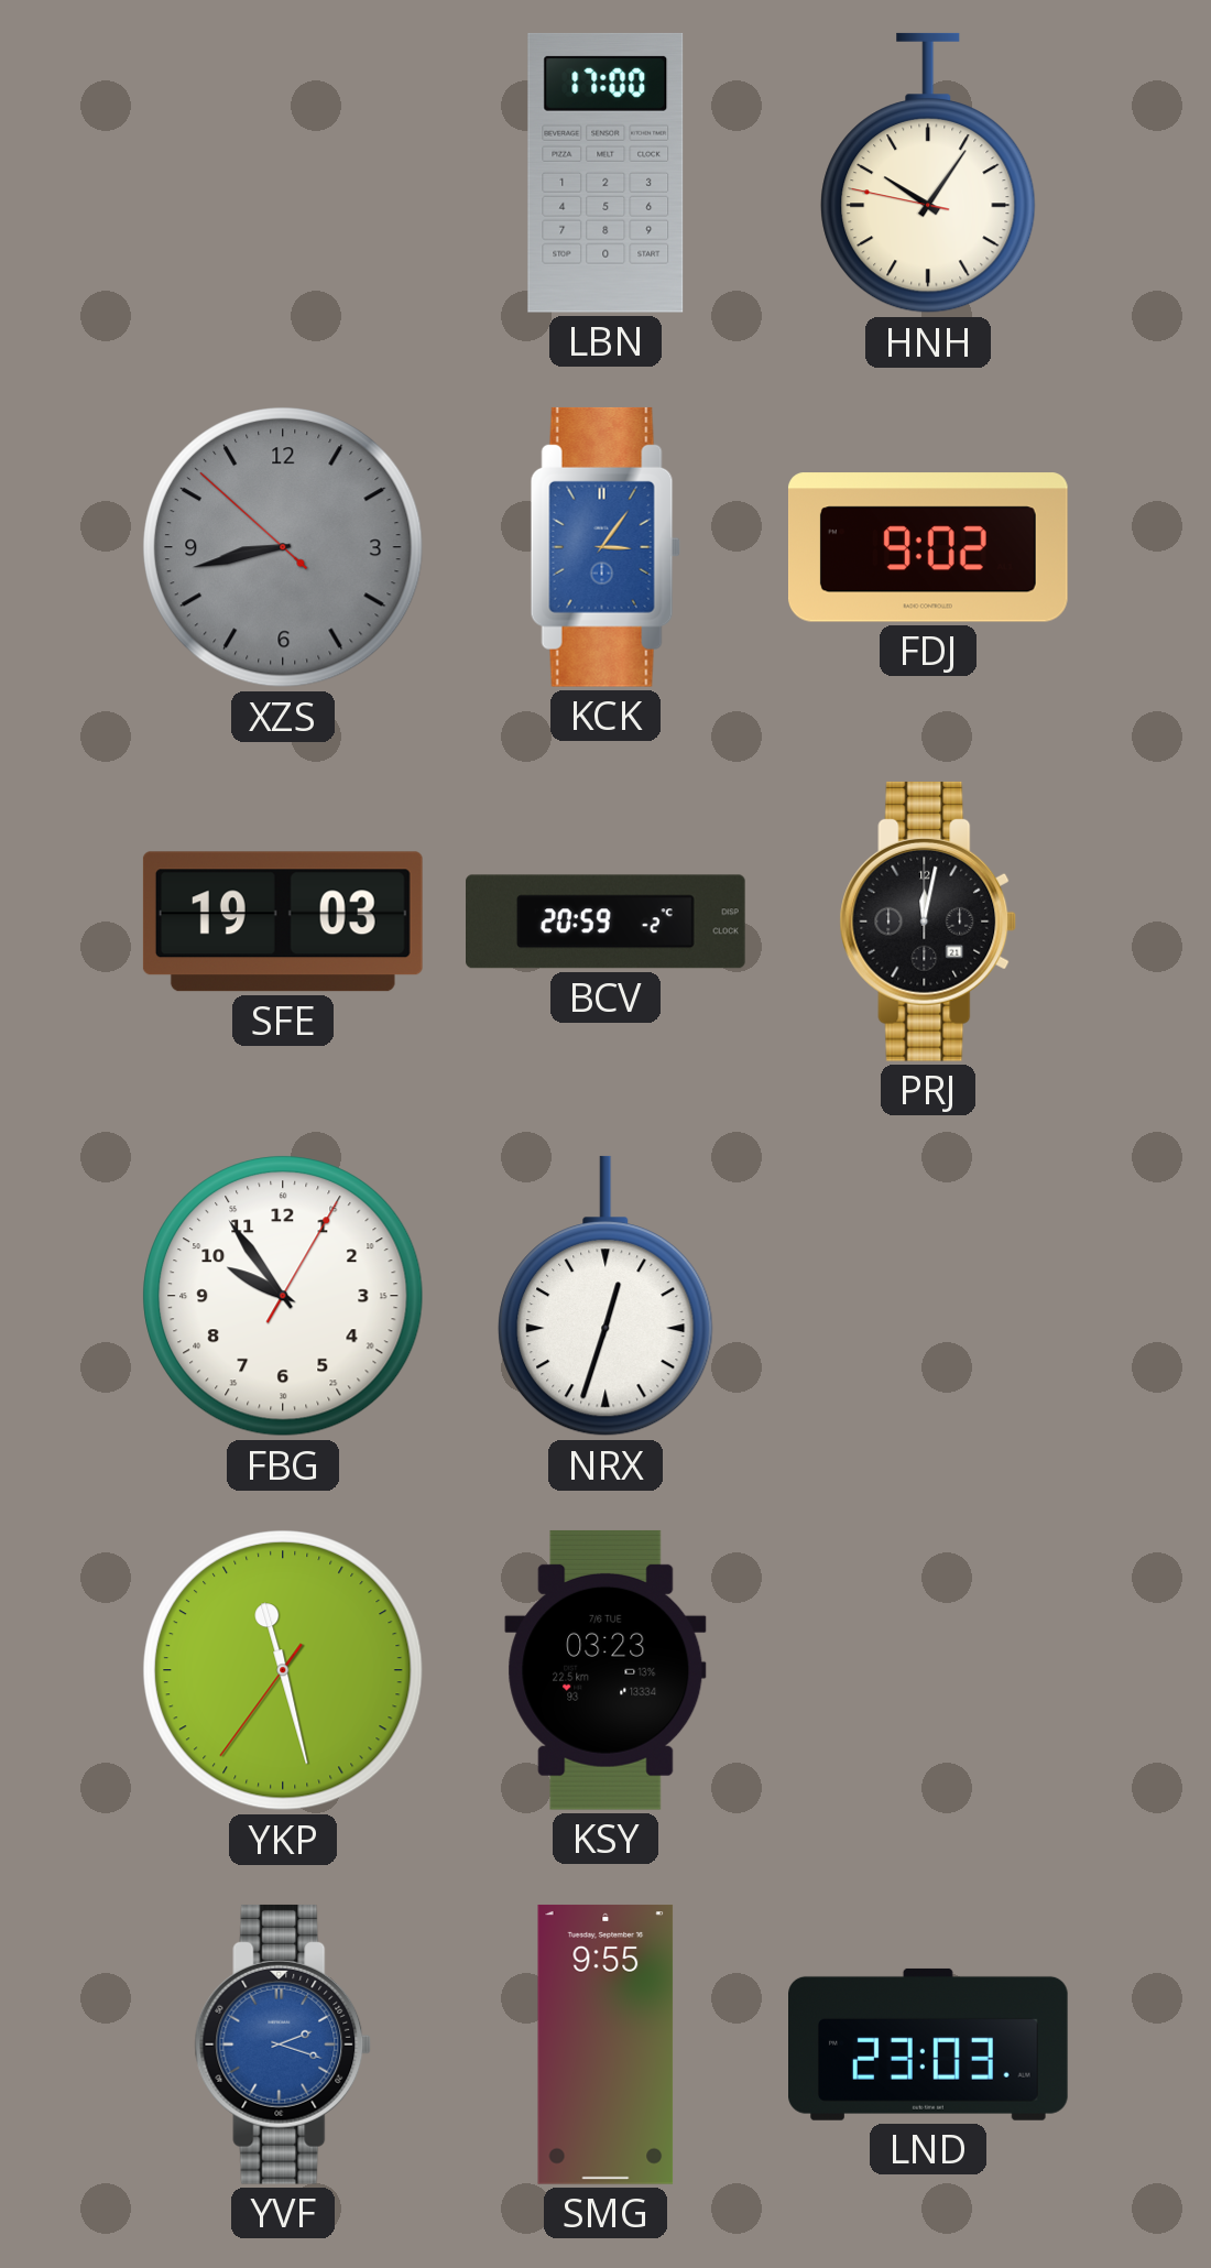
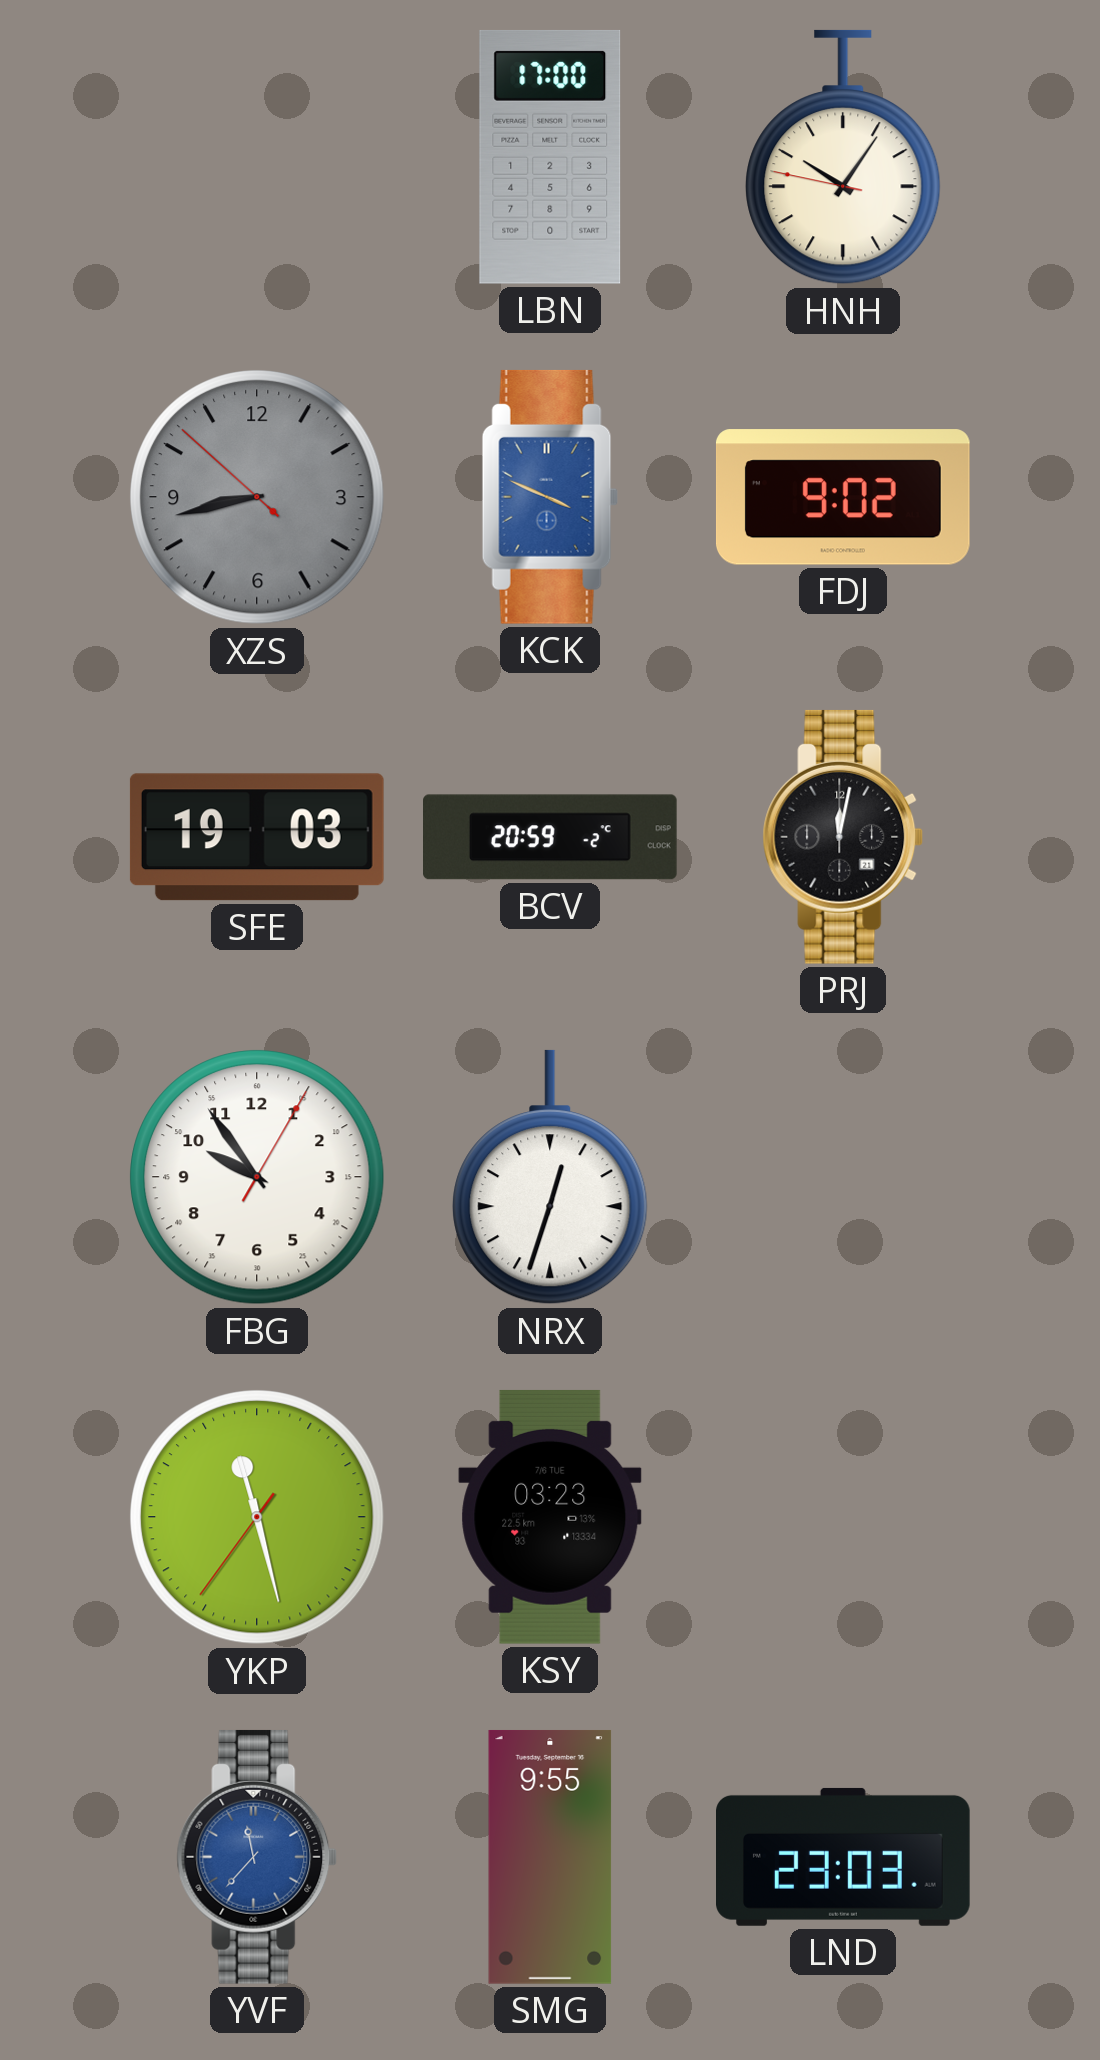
KCK: 3:06 -> 3:49
YVF: 2:18 -> 11:37
